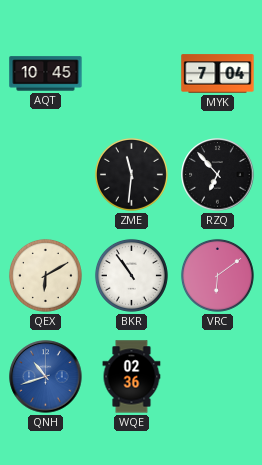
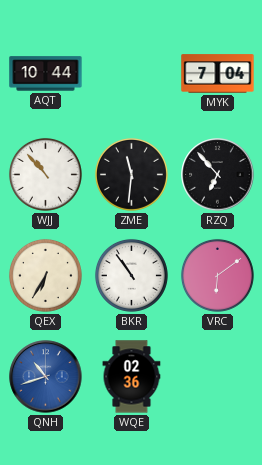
AQT: 10:45 -> 10:44
WJJ: none -> 10:53
QEX: 6:10 -> 6:35
